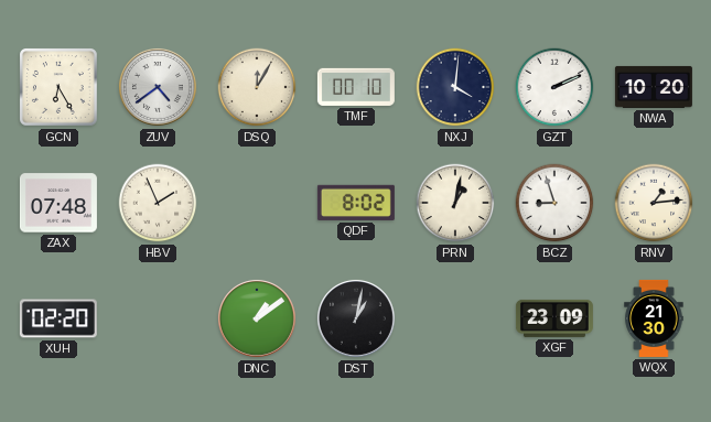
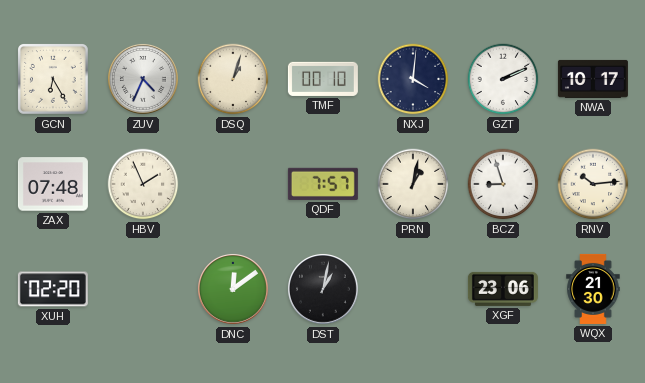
ZUV: 4:39 -> 4:34
DSQ: 12:05 -> 1:03
NWA: 10:20 -> 10:17
QDF: 8:02 -> 7:57
RNV: 1:14 -> 10:14
DNC: 1:09 -> 12:09
XGF: 23:09 -> 23:06
